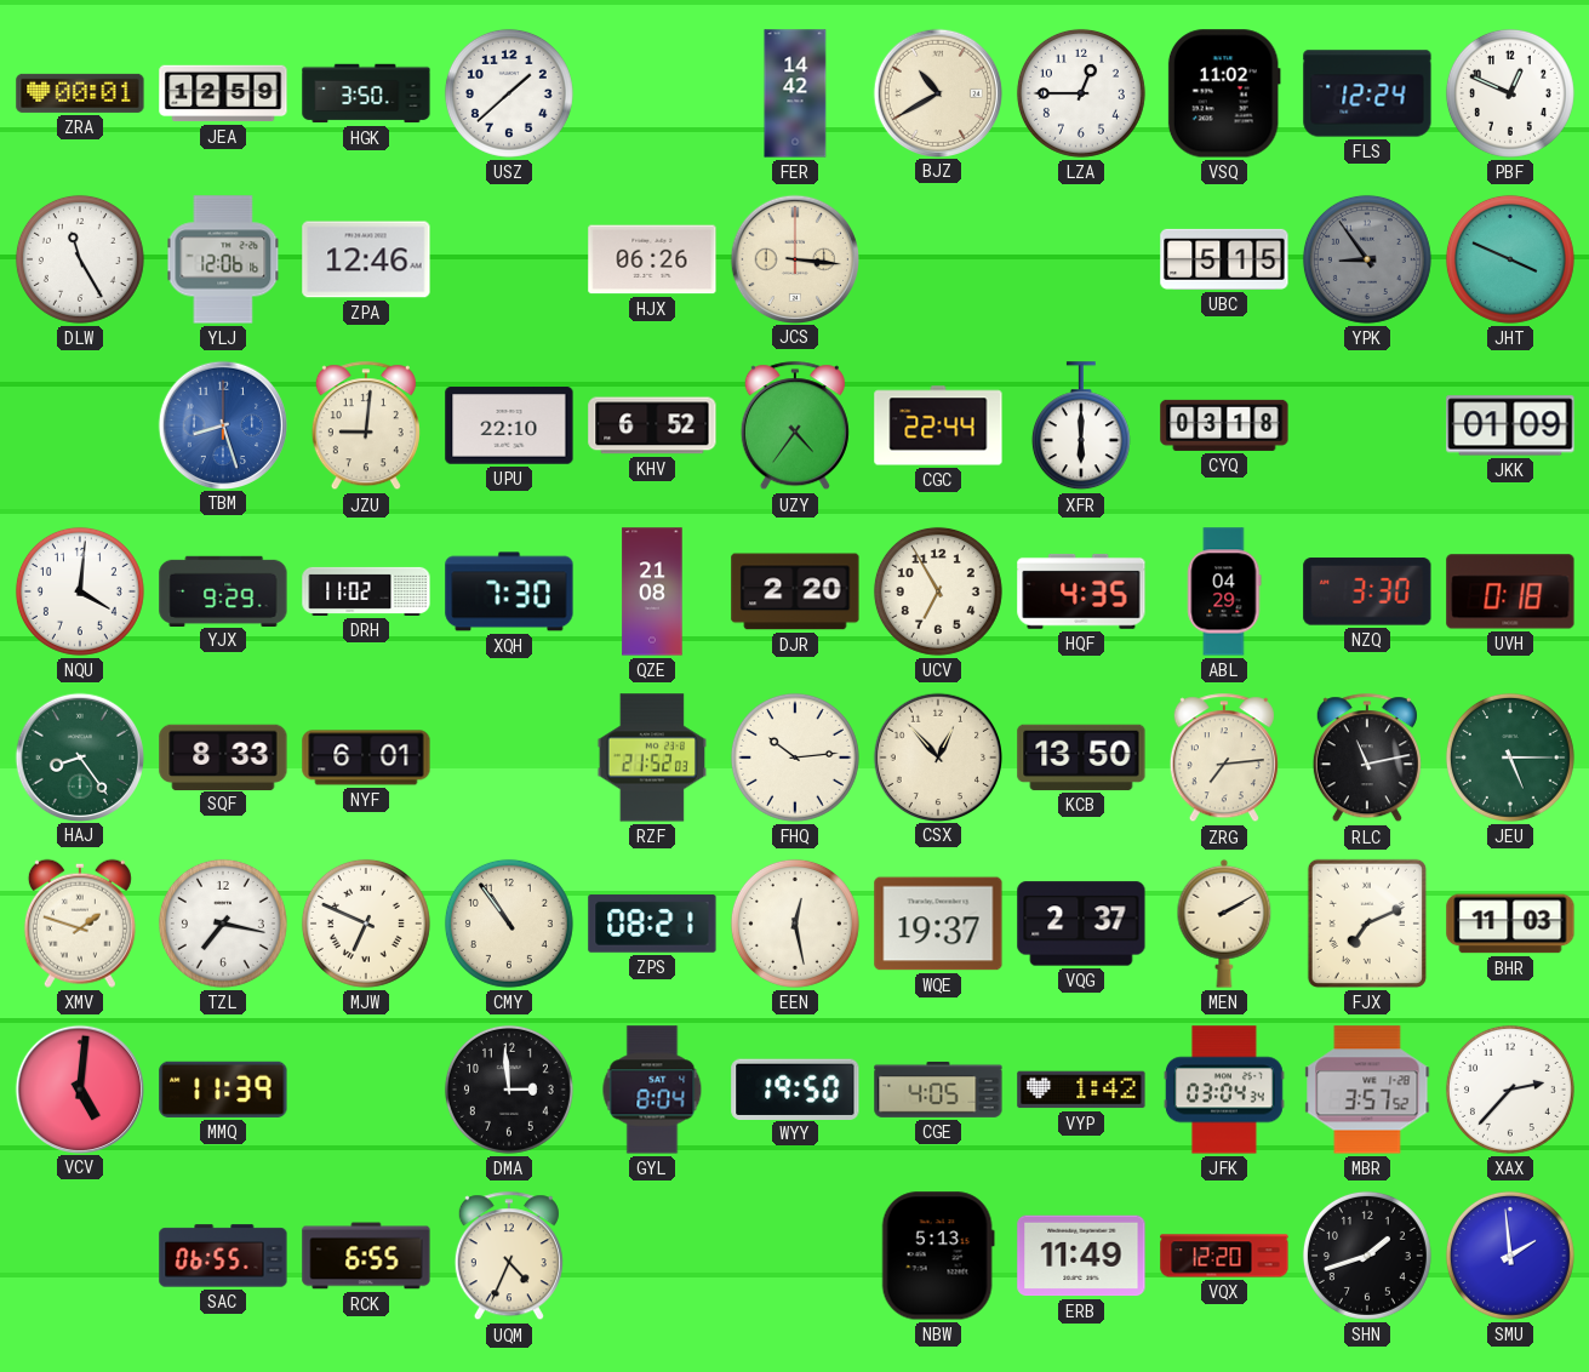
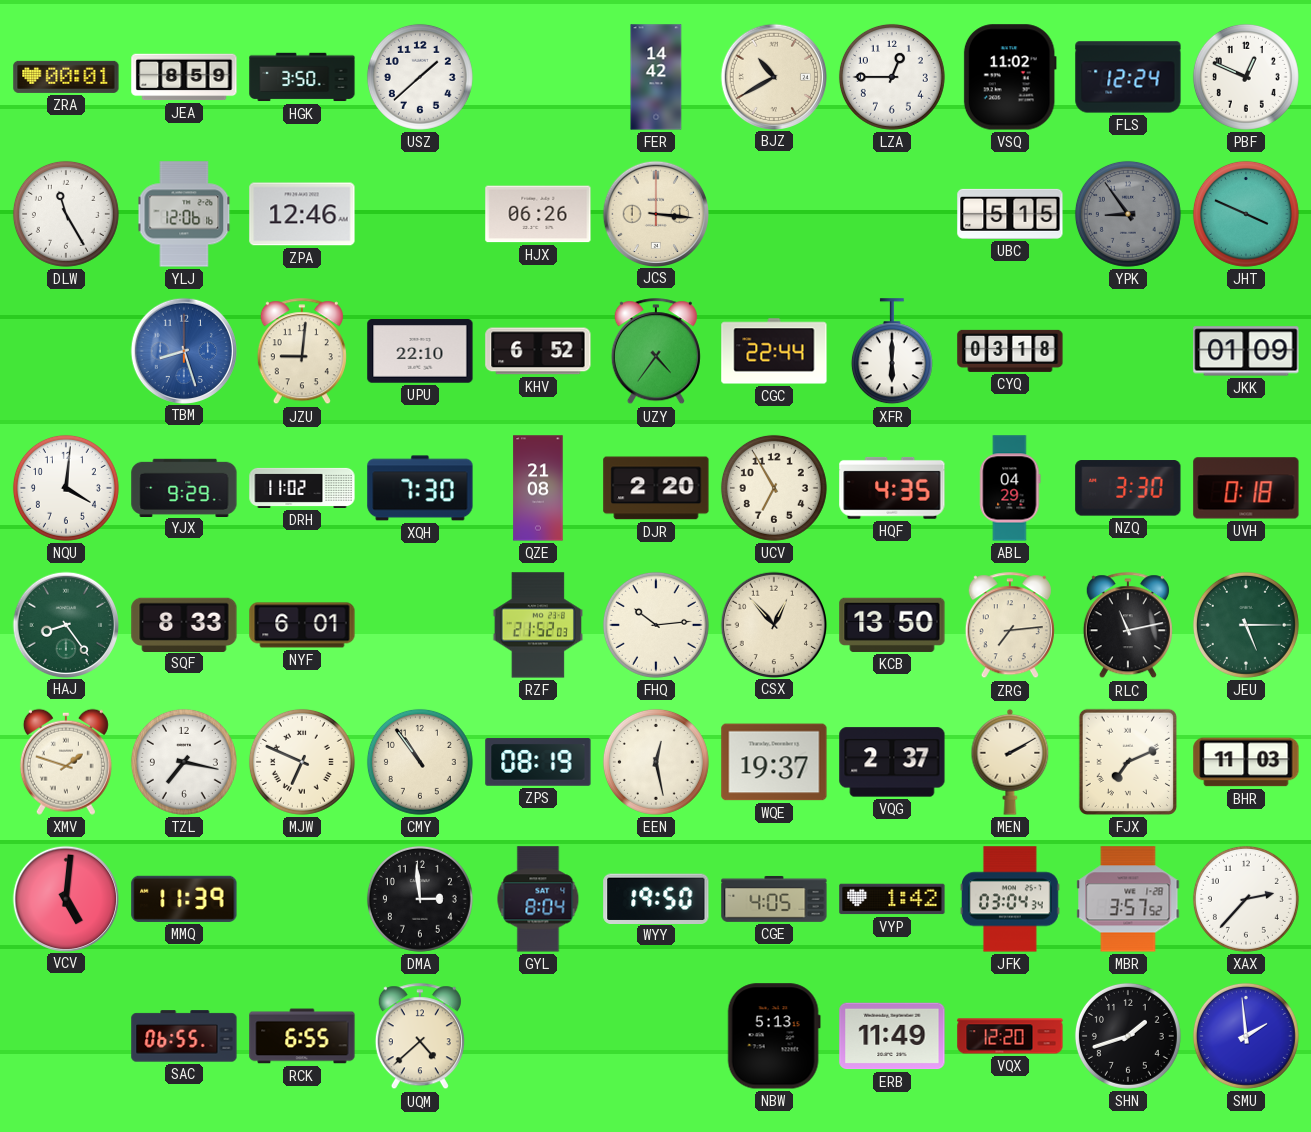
JEA: 12:59 -> 8:59
ZPS: 08:21 -> 08:19
UQM: 4:34 -> 4:38
